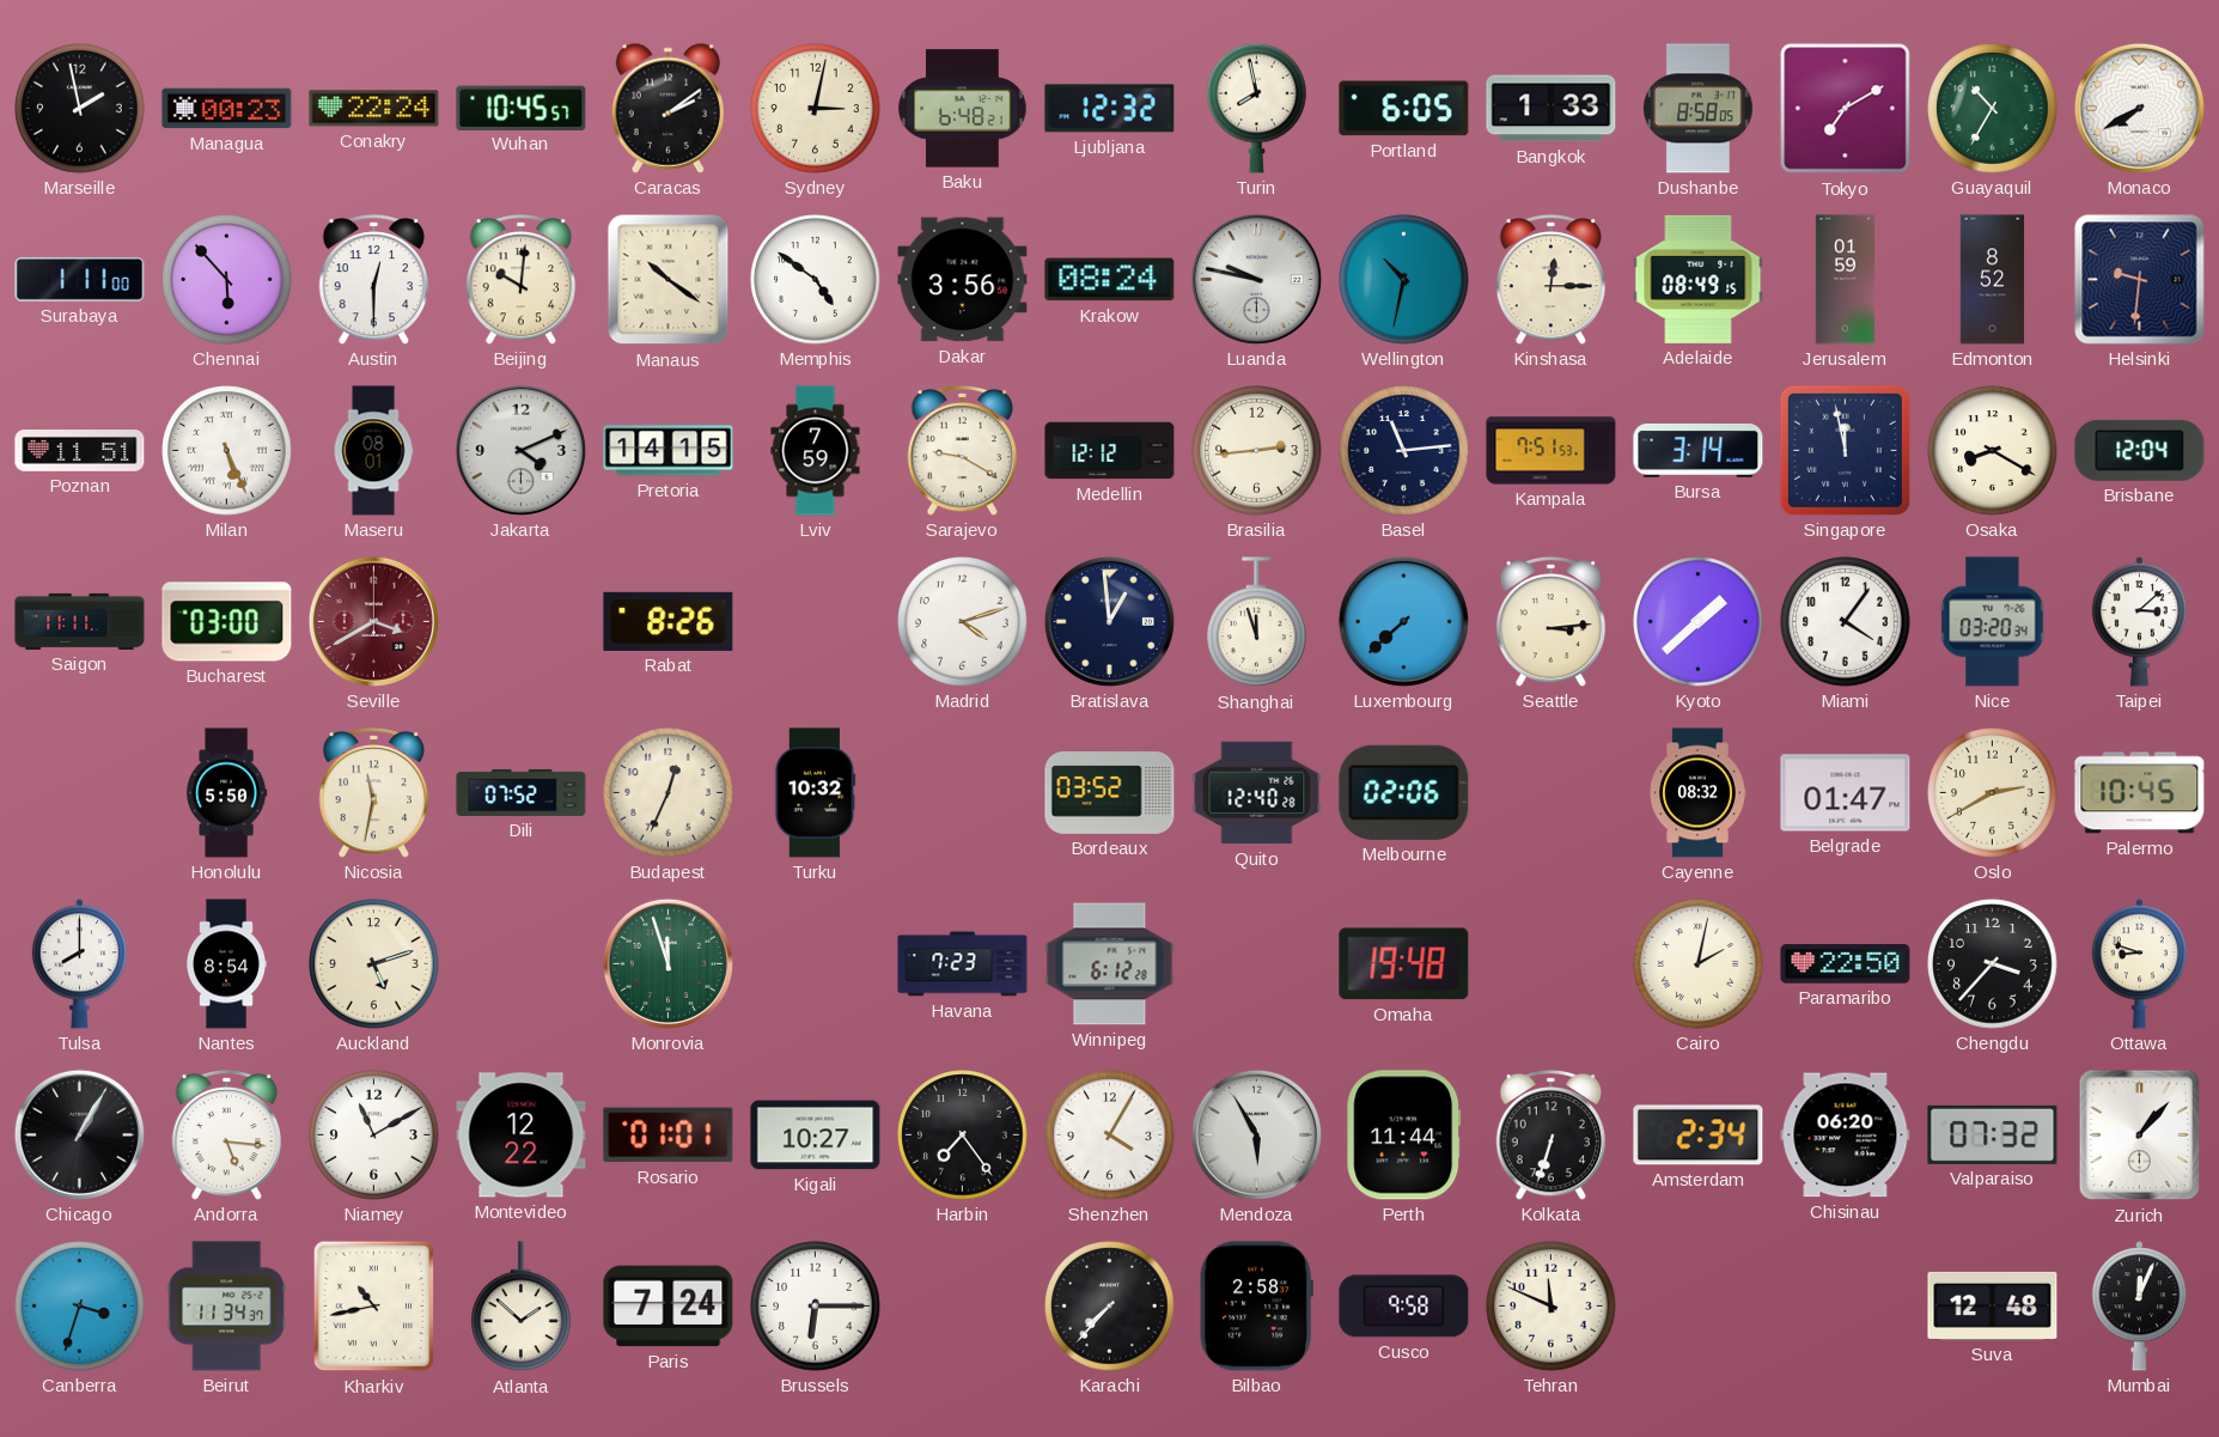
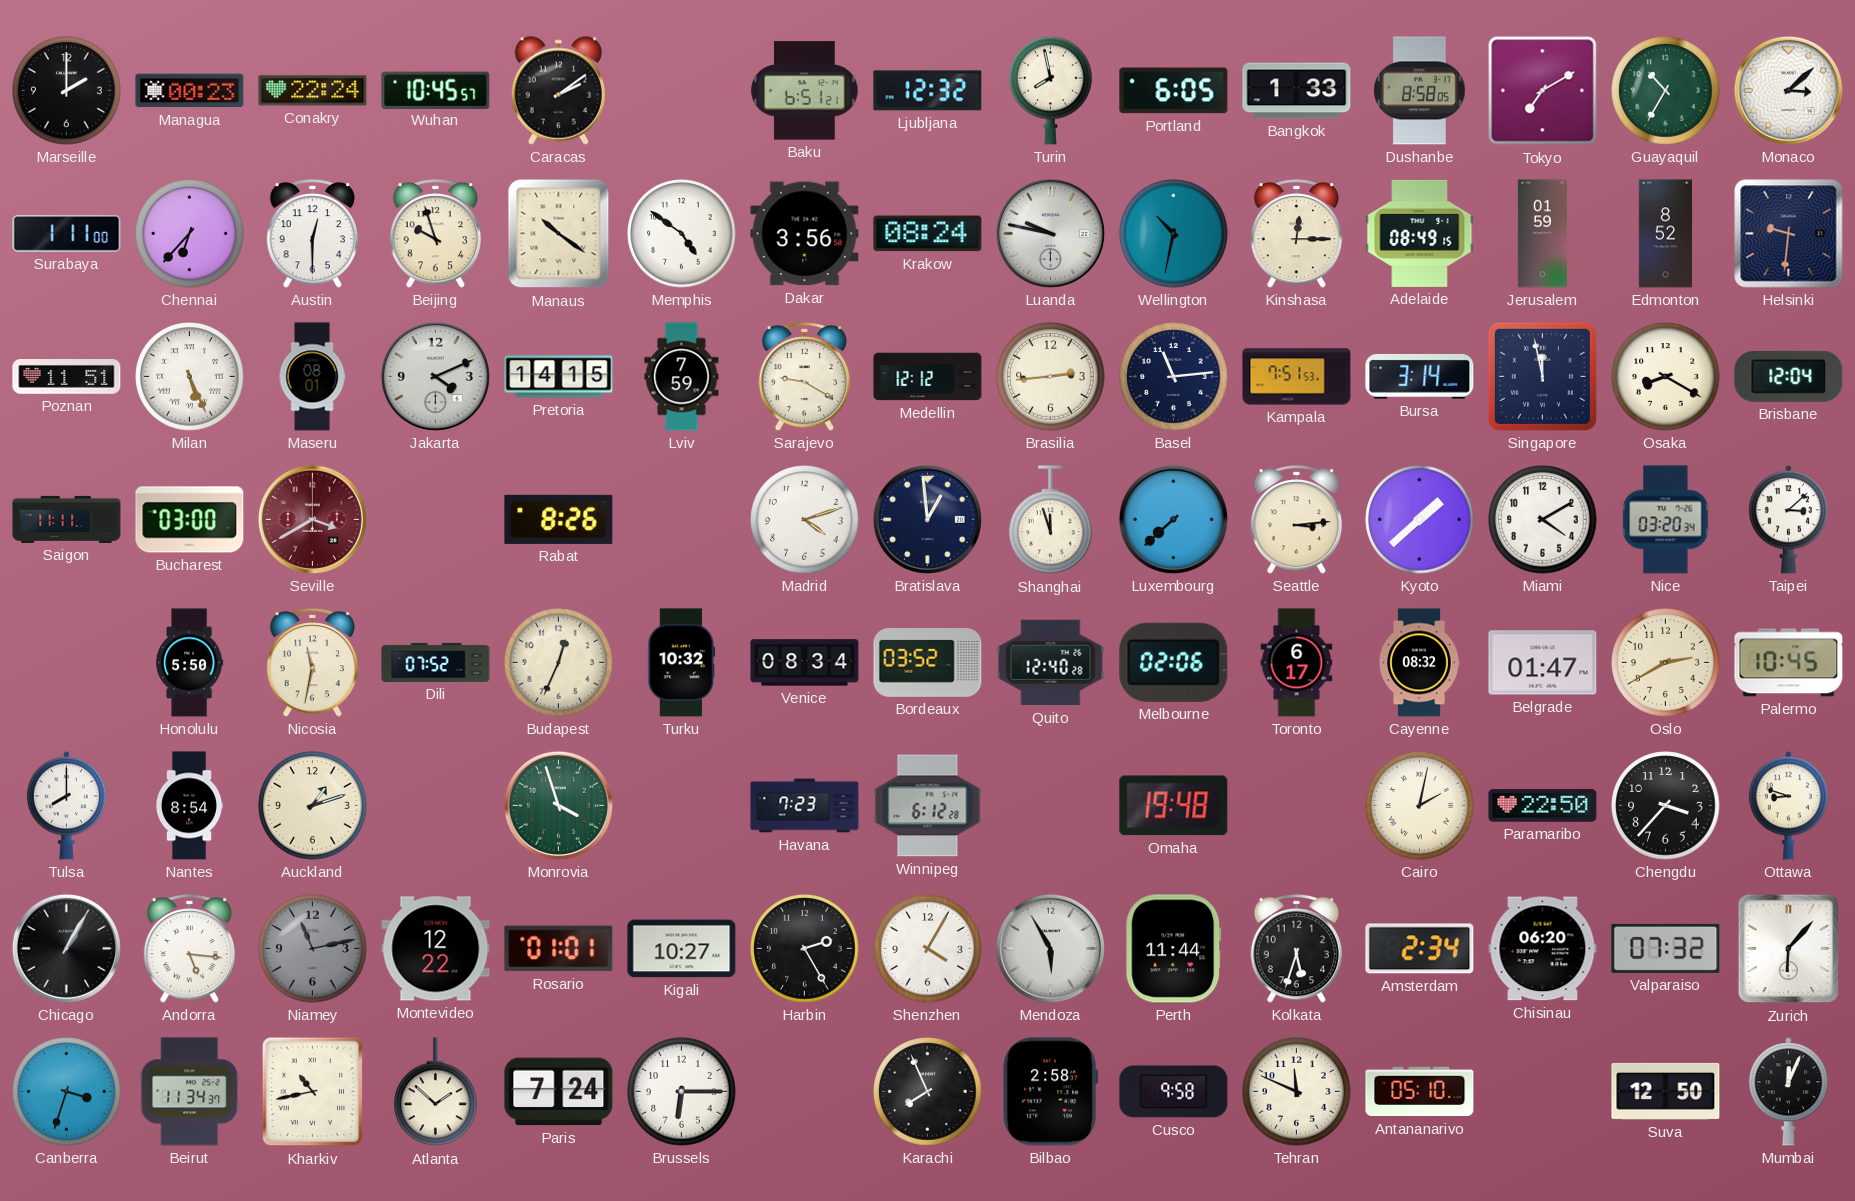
Marseille: 1:58 -> 2:00
Sydney: 3:02 -> none
Baku: 6:48 -> 6:51
Monaco: 7:40 -> 3:08
Chennai: 5:53 -> 6:37
Beijing: 10:01 -> 9:57
Miami: 4:06 -> 4:10
Venice: none -> 08:34
Toronto: none -> 6:17
Auckland: 5:12 -> 1:12
Monrovia: 11:57 -> 3:57
Niamey: 11:10 -> 11:13
Niamey dial: white -> grey
Harbin: 7:24 -> 2:25
Kolkata: 6:33 -> 5:33
Zurich: 1:07 -> 6:07
Karachi: 7:37 -> 7:56
Antananarivo: none -> 05:10
Suva: 12:48 -> 12:50
